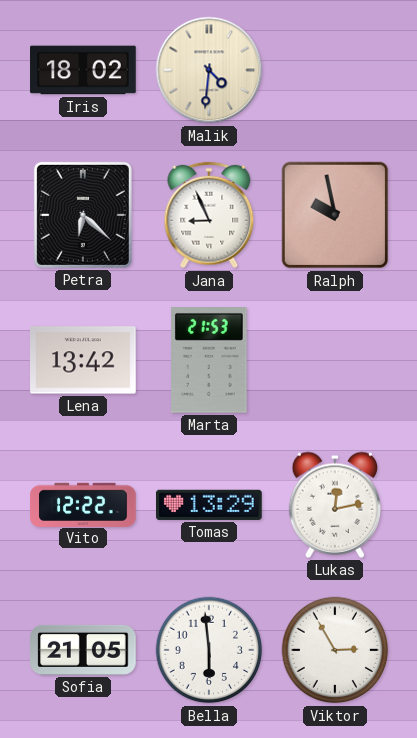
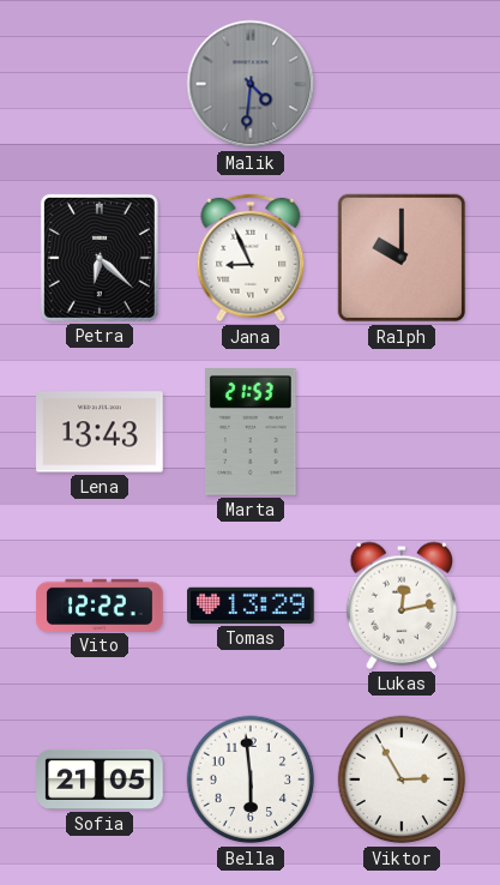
Iris: 18:02 -> none
Malik dial: cream -> grey
Ralph: 9:58 -> 10:00
Lena: 13:42 -> 13:43
